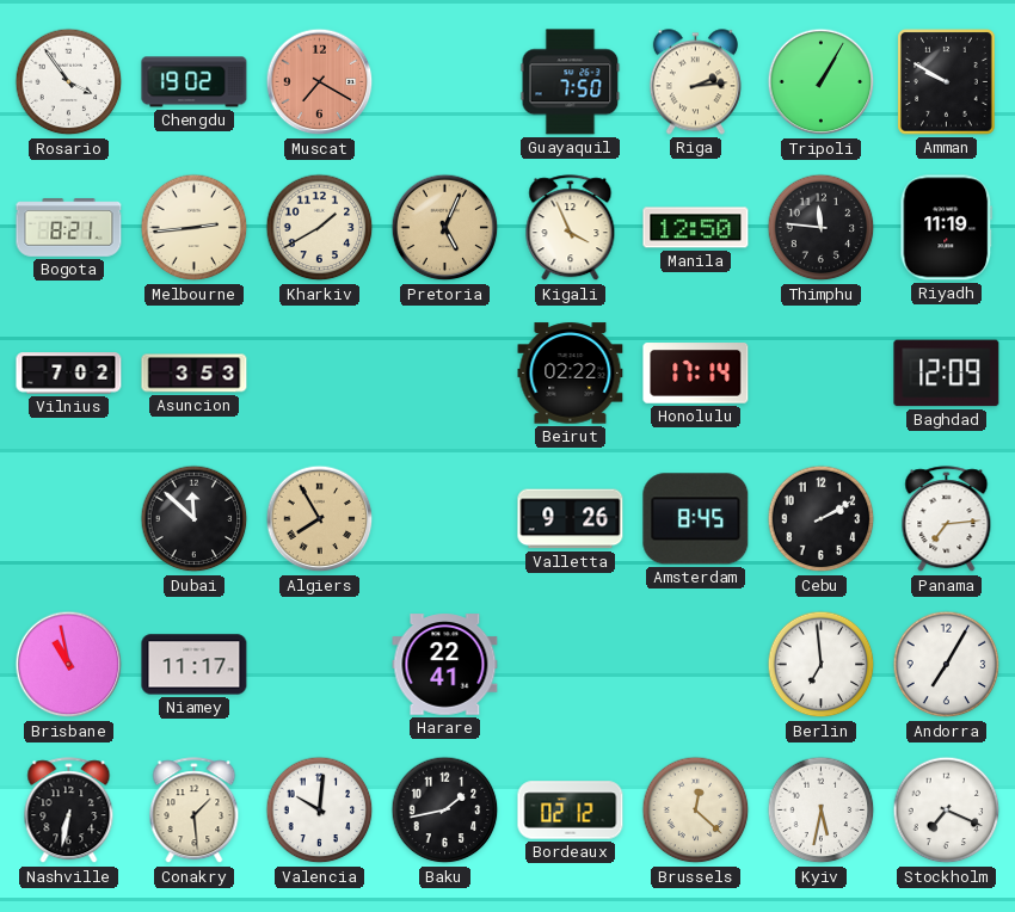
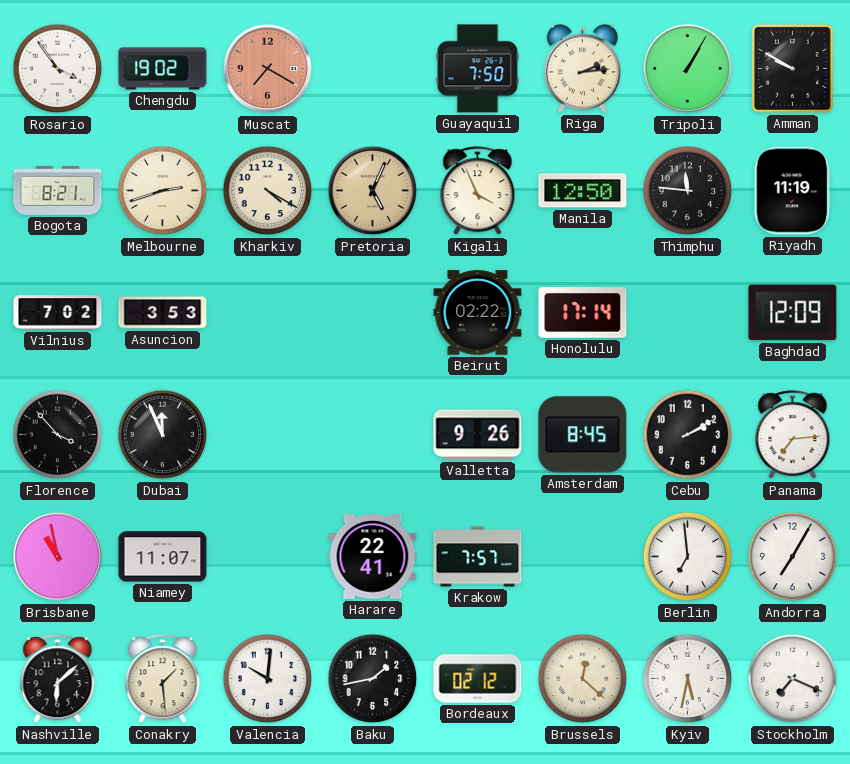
Melbourne: 2:44 -> 2:42
Kharkiv: 1:40 -> 4:20
Florence: none -> 3:53
Dubai: 11:52 -> 11:56
Algiers: 7:55 -> none
Niamey: 11:17 -> 11:07
Krakow: none -> 7:57
Nashville: 6:32 -> 6:08
